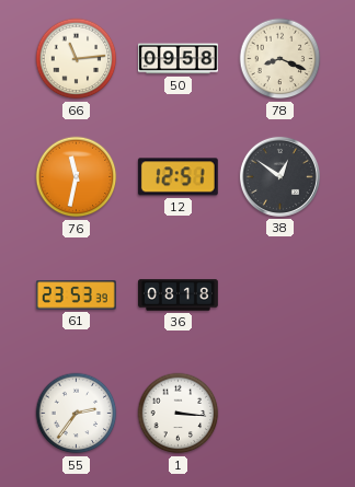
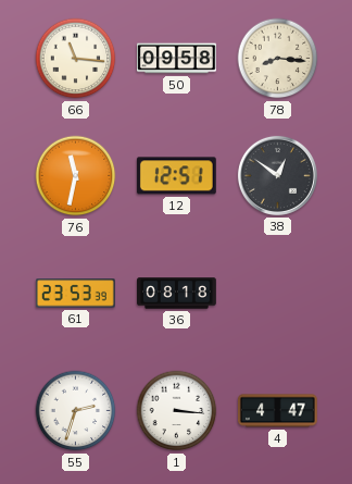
66: 11:14 -> 11:16
78: 8:19 -> 8:16
55: 2:36 -> 2:33
4: none -> 4:47
